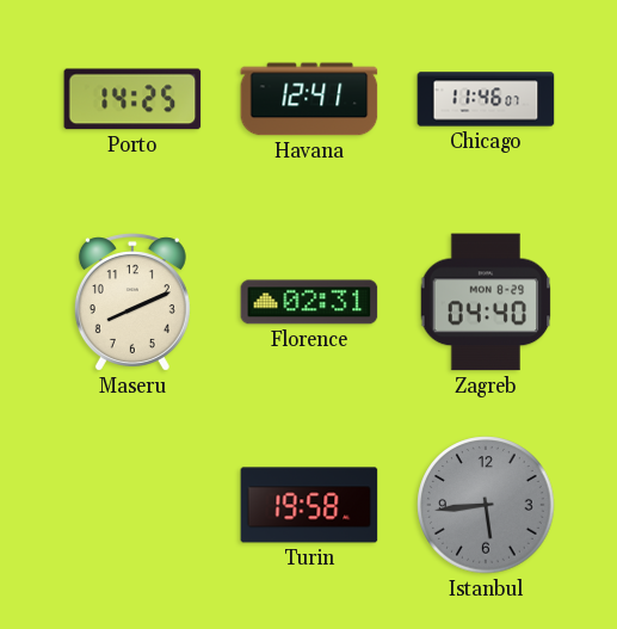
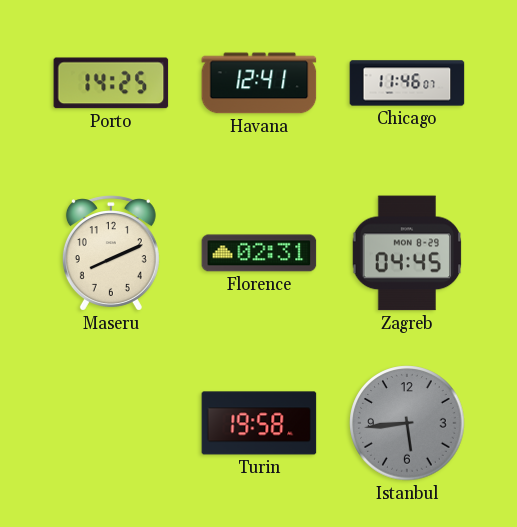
Zagreb: 04:40 -> 04:45
